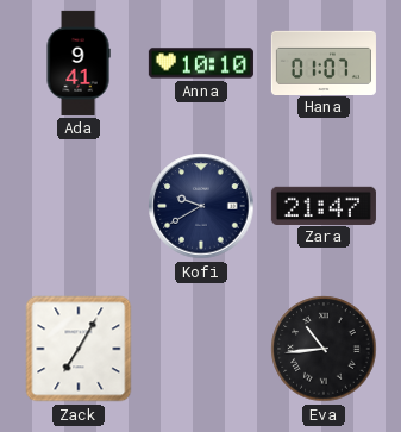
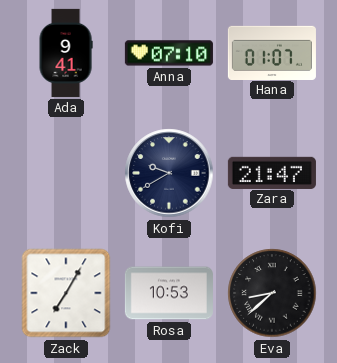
Anna: 10:10 -> 07:10
Rosa: none -> 10:53
Eva: 10:44 -> 8:38
